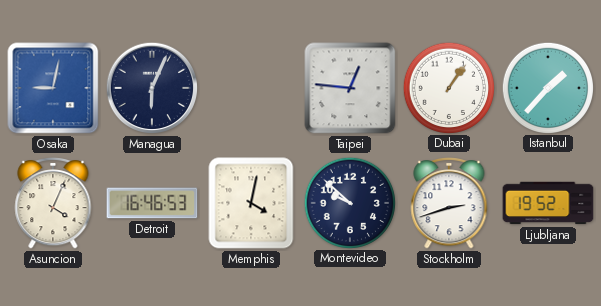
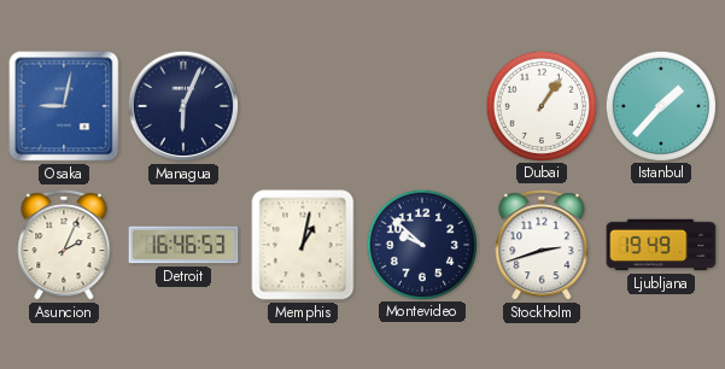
Taipei: 12:46 -> none
Asuncion: 4:04 -> 2:04
Memphis: 4:02 -> 1:02
Ljubljana: 19:52 -> 19:49
